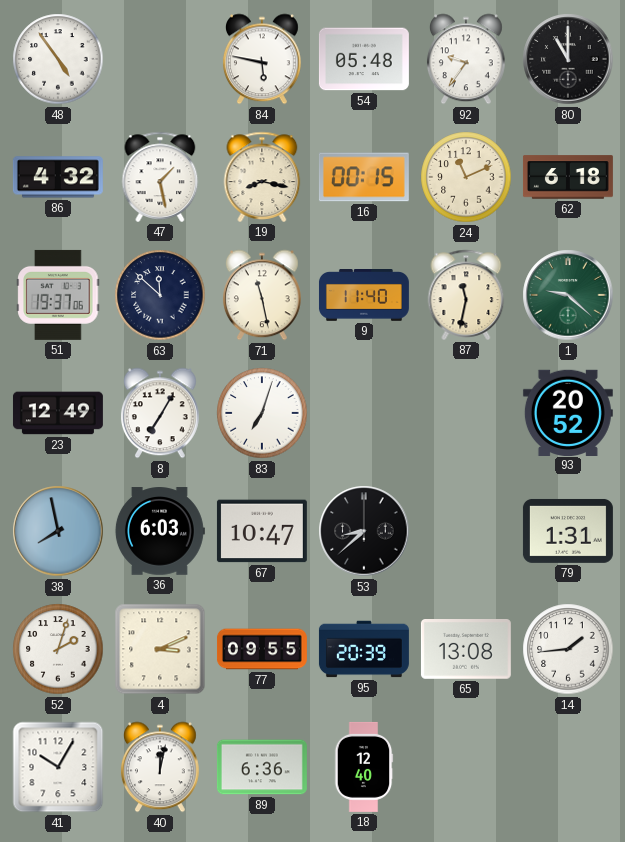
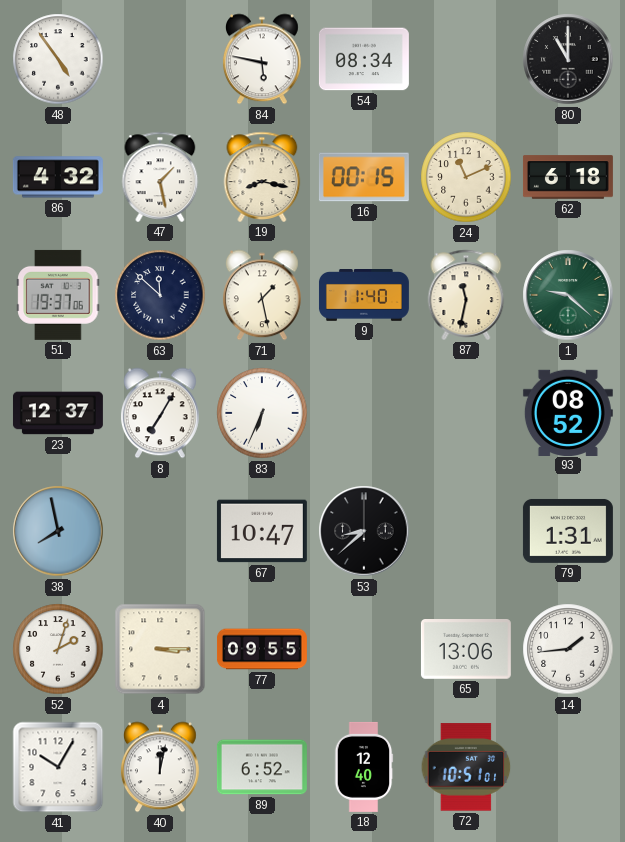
54: 05:48 -> 08:34
92: 9:36 -> none
71: 11:28 -> 1:28
23: 12:49 -> 12:37
83: 7:03 -> 6:34
93: 20:52 -> 08:52
36: 6:03 -> none
4: 3:11 -> 3:15
95: 20:39 -> none
65: 13:08 -> 13:06
89: 6:36 -> 6:52
72: none -> 10:51
